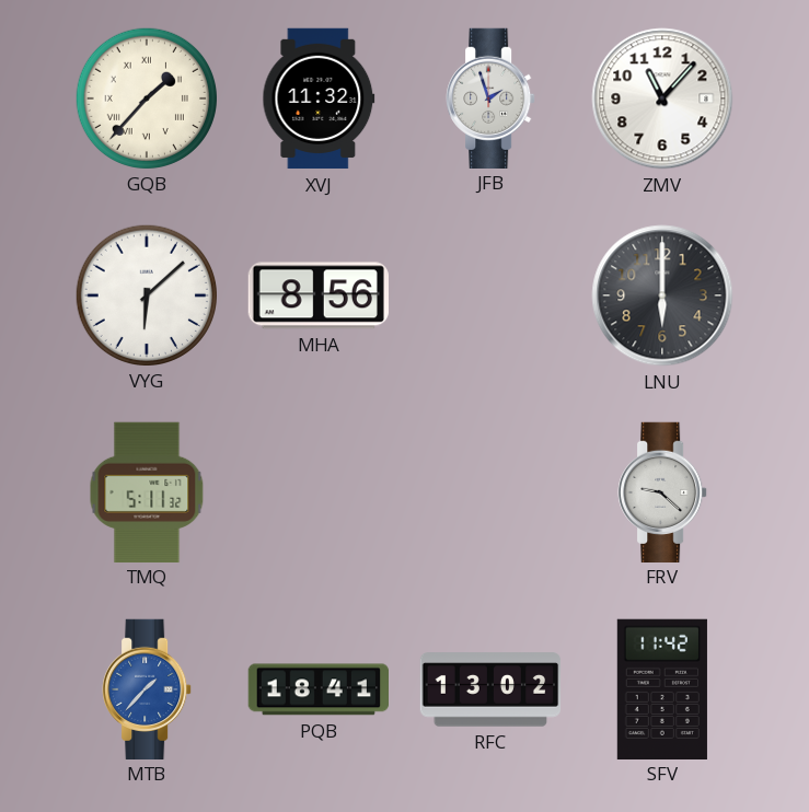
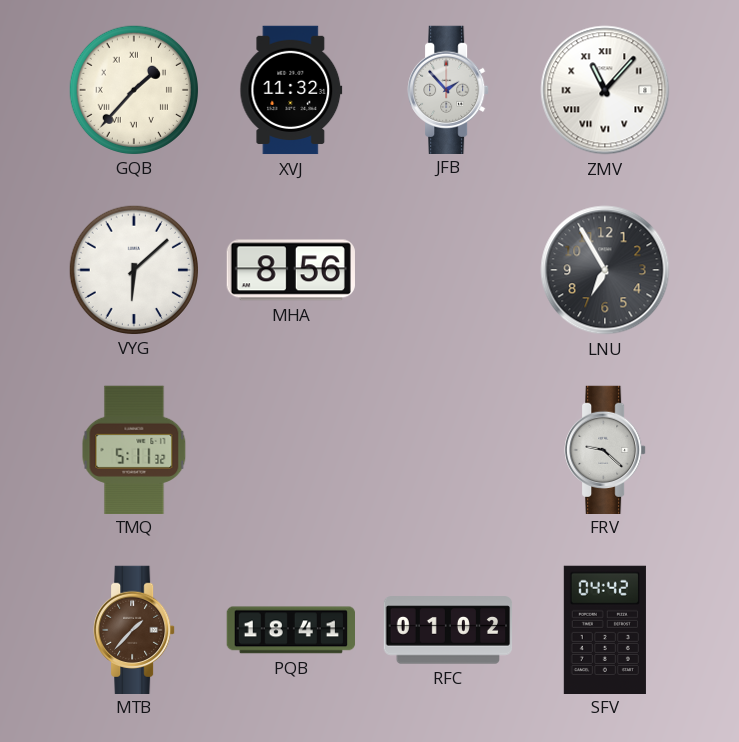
JFB: 1:57 -> 1:53
ZMV numerals: Arabic -> Roman
LNU: 6:00 -> 6:55
MTB dial: blue -> brown
RFC: 13:02 -> 01:02
SFV: 11:42 -> 04:42
